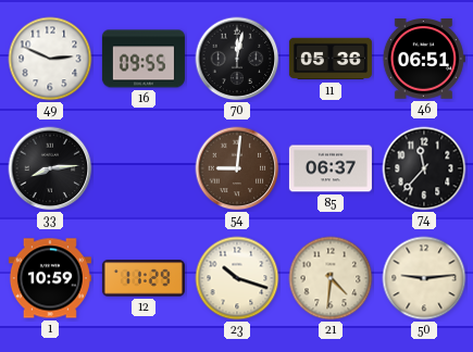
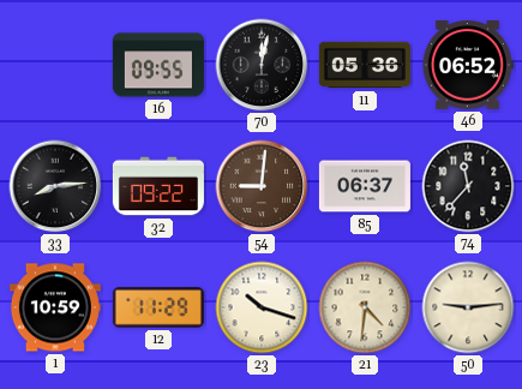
49: 2:49 -> none
46: 06:51 -> 06:52
32: none -> 09:22
